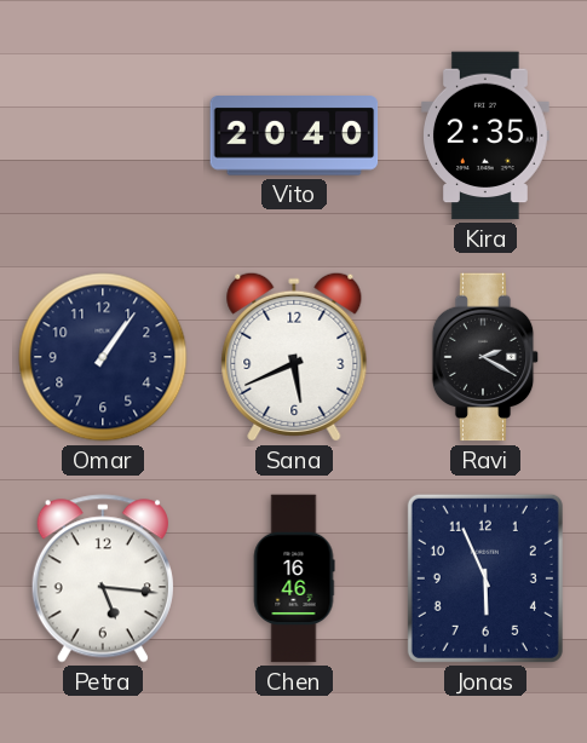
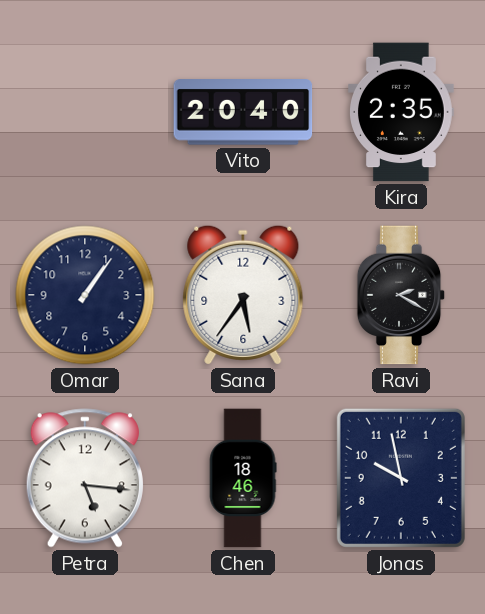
Sana: 5:41 -> 5:36
Chen: 16:46 -> 18:46
Jonas: 5:56 -> 9:58
